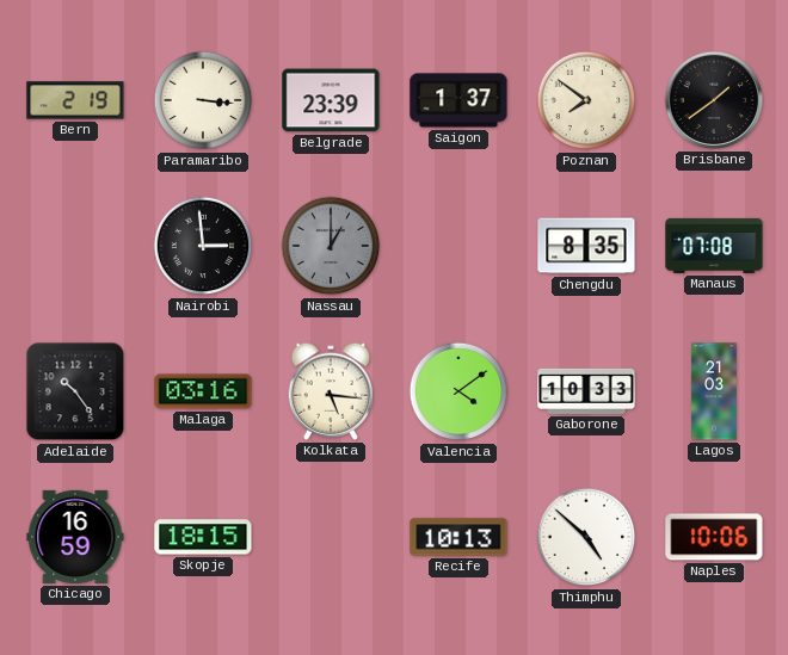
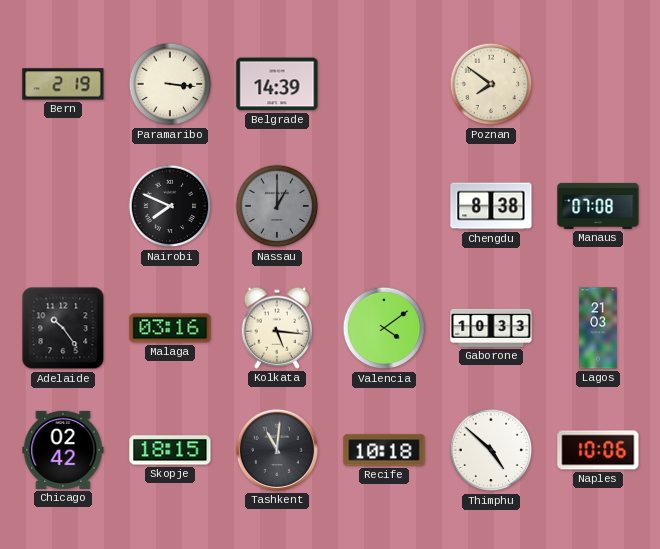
Belgrade: 23:39 -> 14:39
Saigon: 1:37 -> none
Brisbane: 1:39 -> none
Nairobi: 2:59 -> 7:49
Chengdu: 8:35 -> 8:38
Chicago: 16:59 -> 02:42
Tashkent: none -> 11:01
Recife: 10:13 -> 10:18
